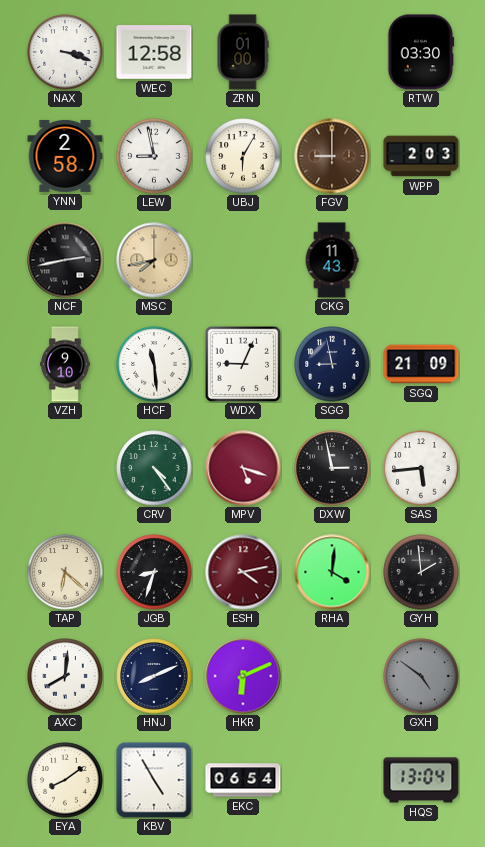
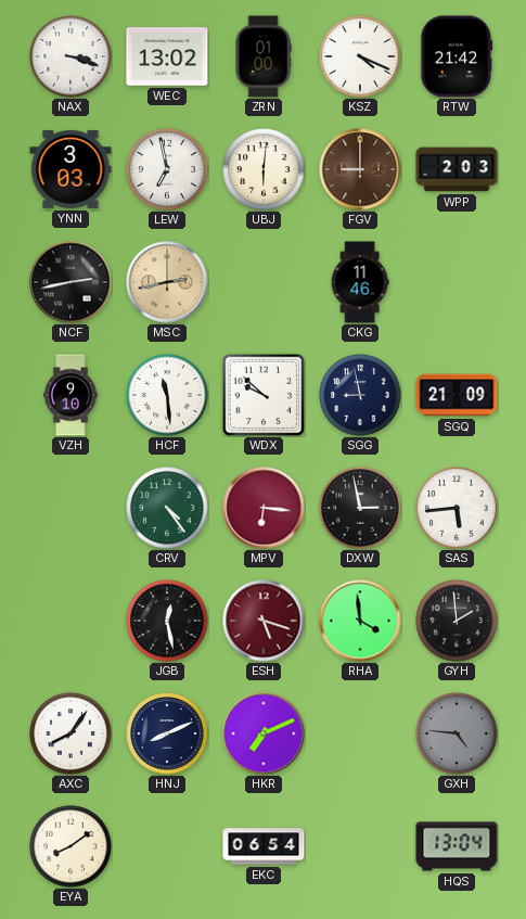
WEC: 12:58 -> 13:02
KSZ: none -> 4:19
RTW: 03:30 -> 21:42
YNN: 2:58 -> 3:03
LEW: 8:58 -> 6:58
UBJ: 6:05 -> 6:01
MSC: 7:43 -> 2:43
CKG: 11:43 -> 11:46
WDX: 9:04 -> 9:52
MPV: 5:18 -> 6:16
TAP: 6:22 -> none
JGB: 8:33 -> 12:28
ESH: 4:13 -> 5:18
RHA: 4:01 -> 3:59
AXC: 8:01 -> 8:06
HKR: 6:11 -> 7:11
GXH: 4:51 -> 4:46
KBV: 4:55 -> none
